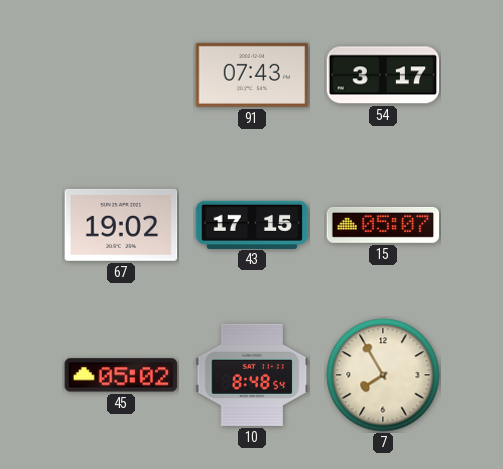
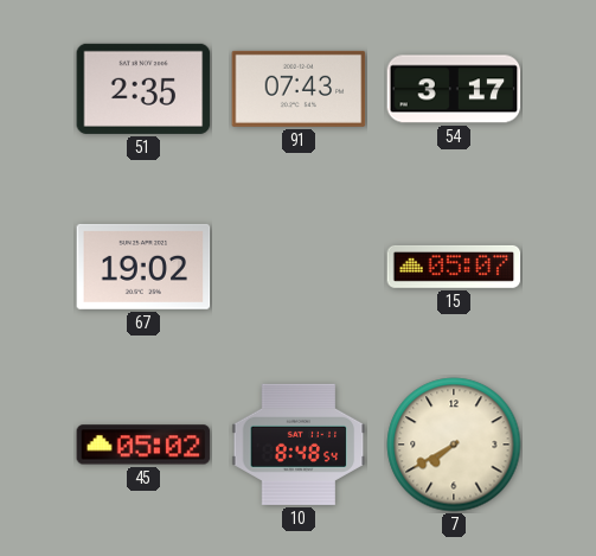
51: none -> 2:35
43: 17:15 -> none
7: 7:55 -> 7:40
